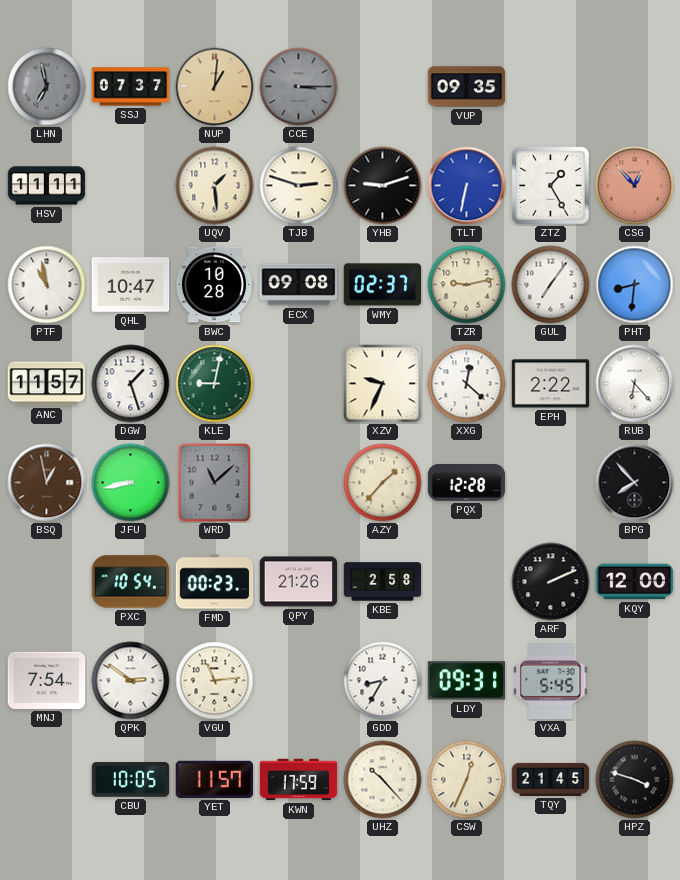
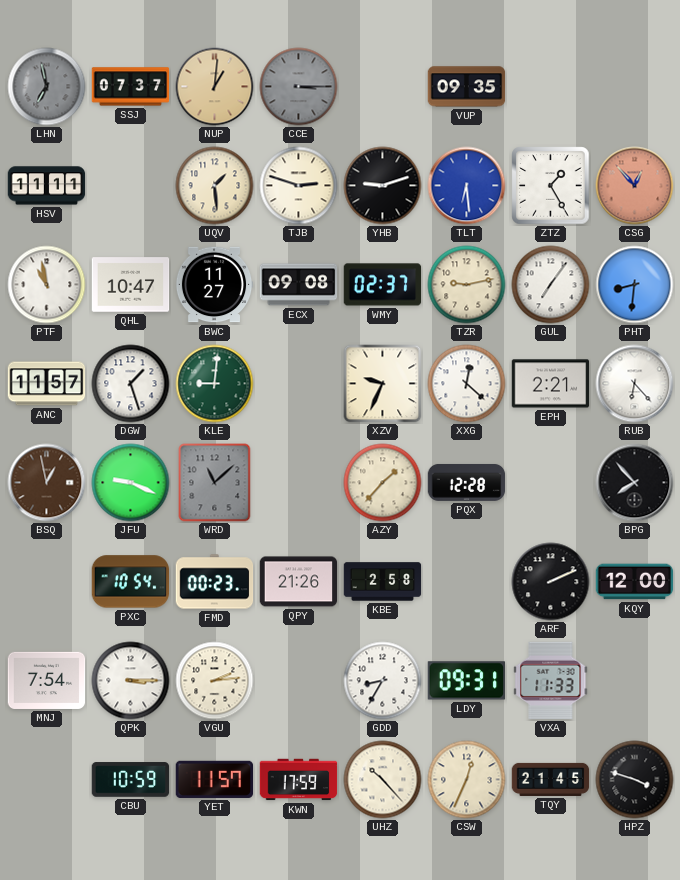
TLT: 6:32 -> 6:29
BWC: 10:28 -> 11:27
KLE: 9:02 -> 9:01
EPH: 2:22 -> 2:21
JFU: 8:43 -> 9:19
QPK: 2:51 -> 3:15
VGU: 11:14 -> 2:14
VXA: 5:45 -> 11:33
CBU: 10:05 -> 10:59
